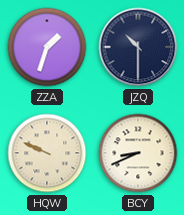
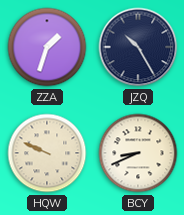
JZQ: 10:30 -> 10:25
